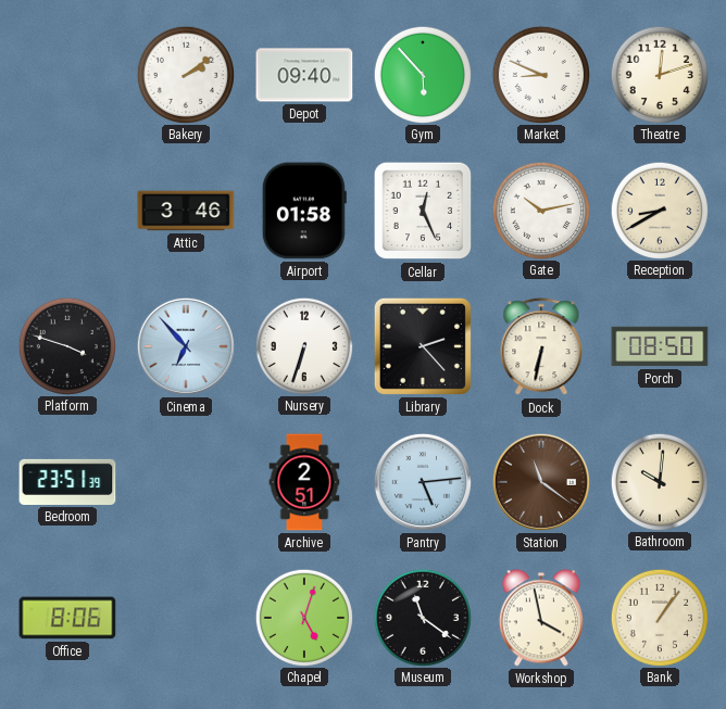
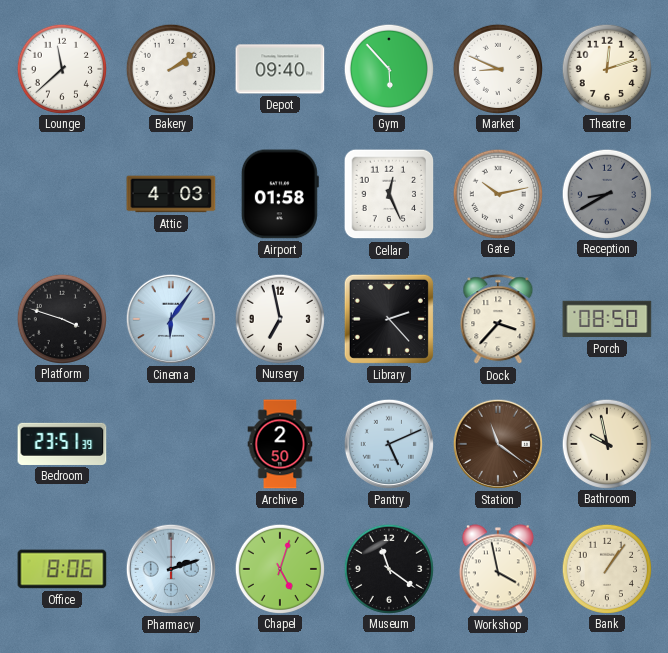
Lounge: none -> 11:38
Attic: 3:46 -> 4:03
Reception dial: cream -> grey
Cinema: 6:53 -> 6:06
Nursery: 6:33 -> 6:58
Dock: 6:32 -> 3:37
Archive: 2:51 -> 2:50
Pantry: 5:14 -> 5:11
Bathroom: 10:01 -> 9:58
Pharmacy: none -> 2:12
